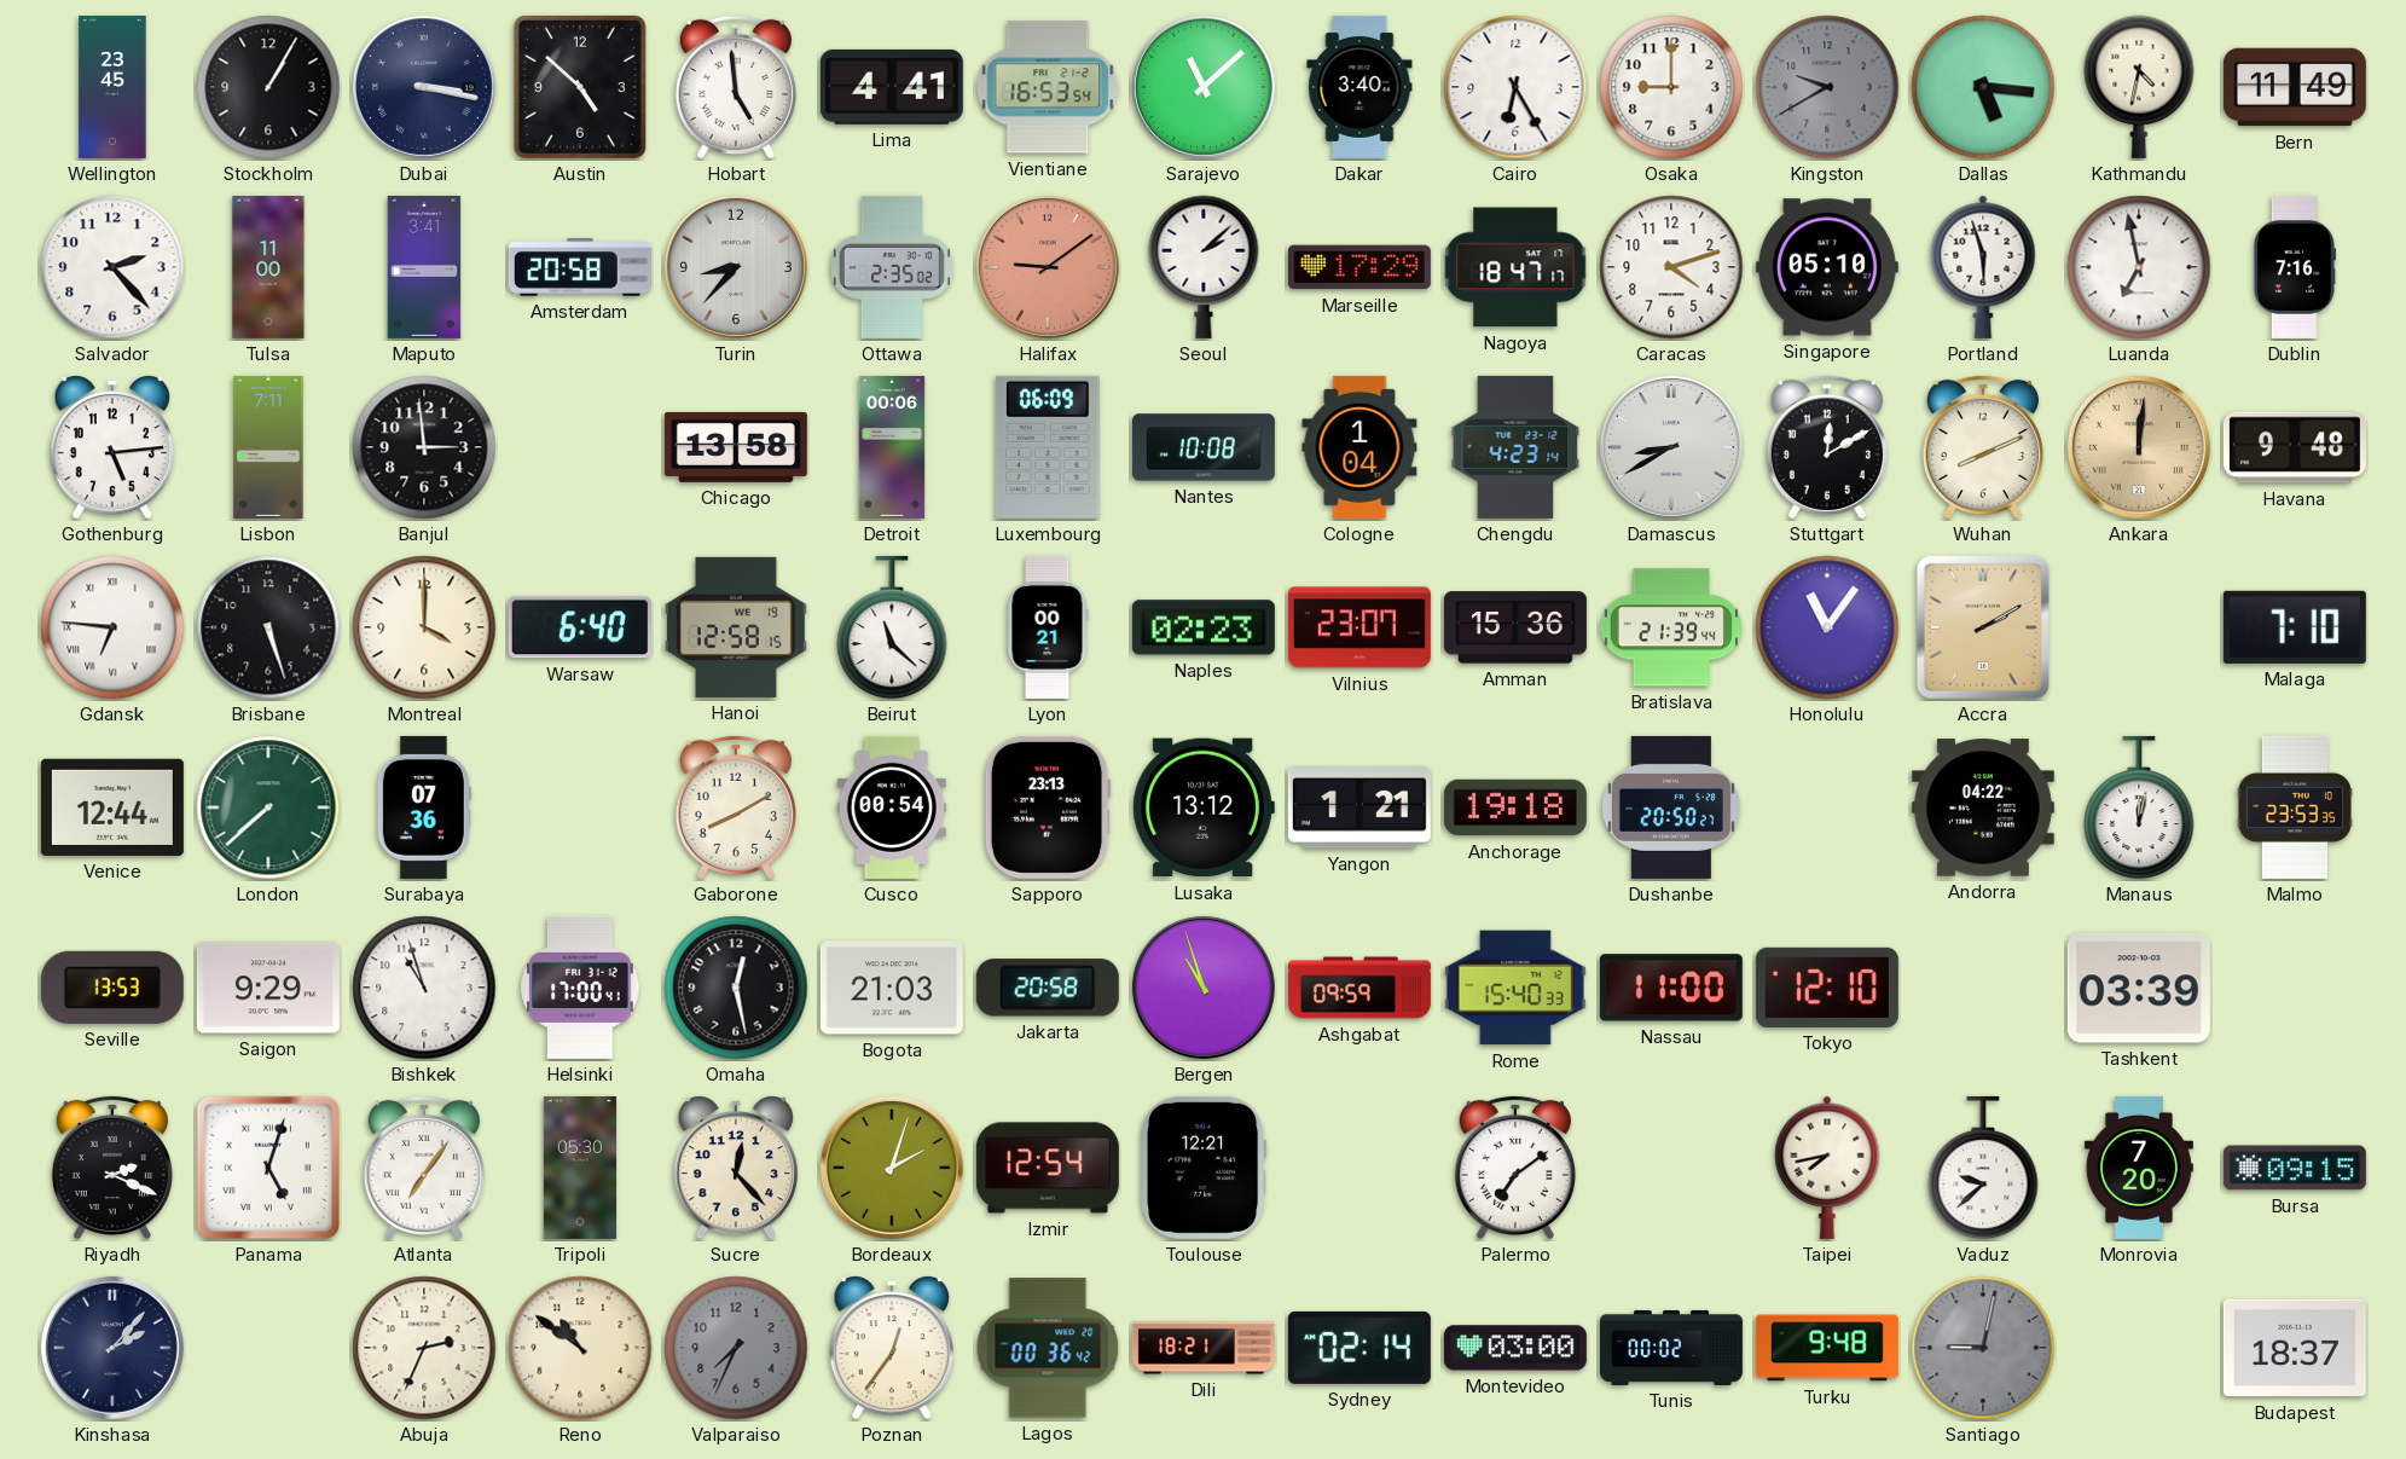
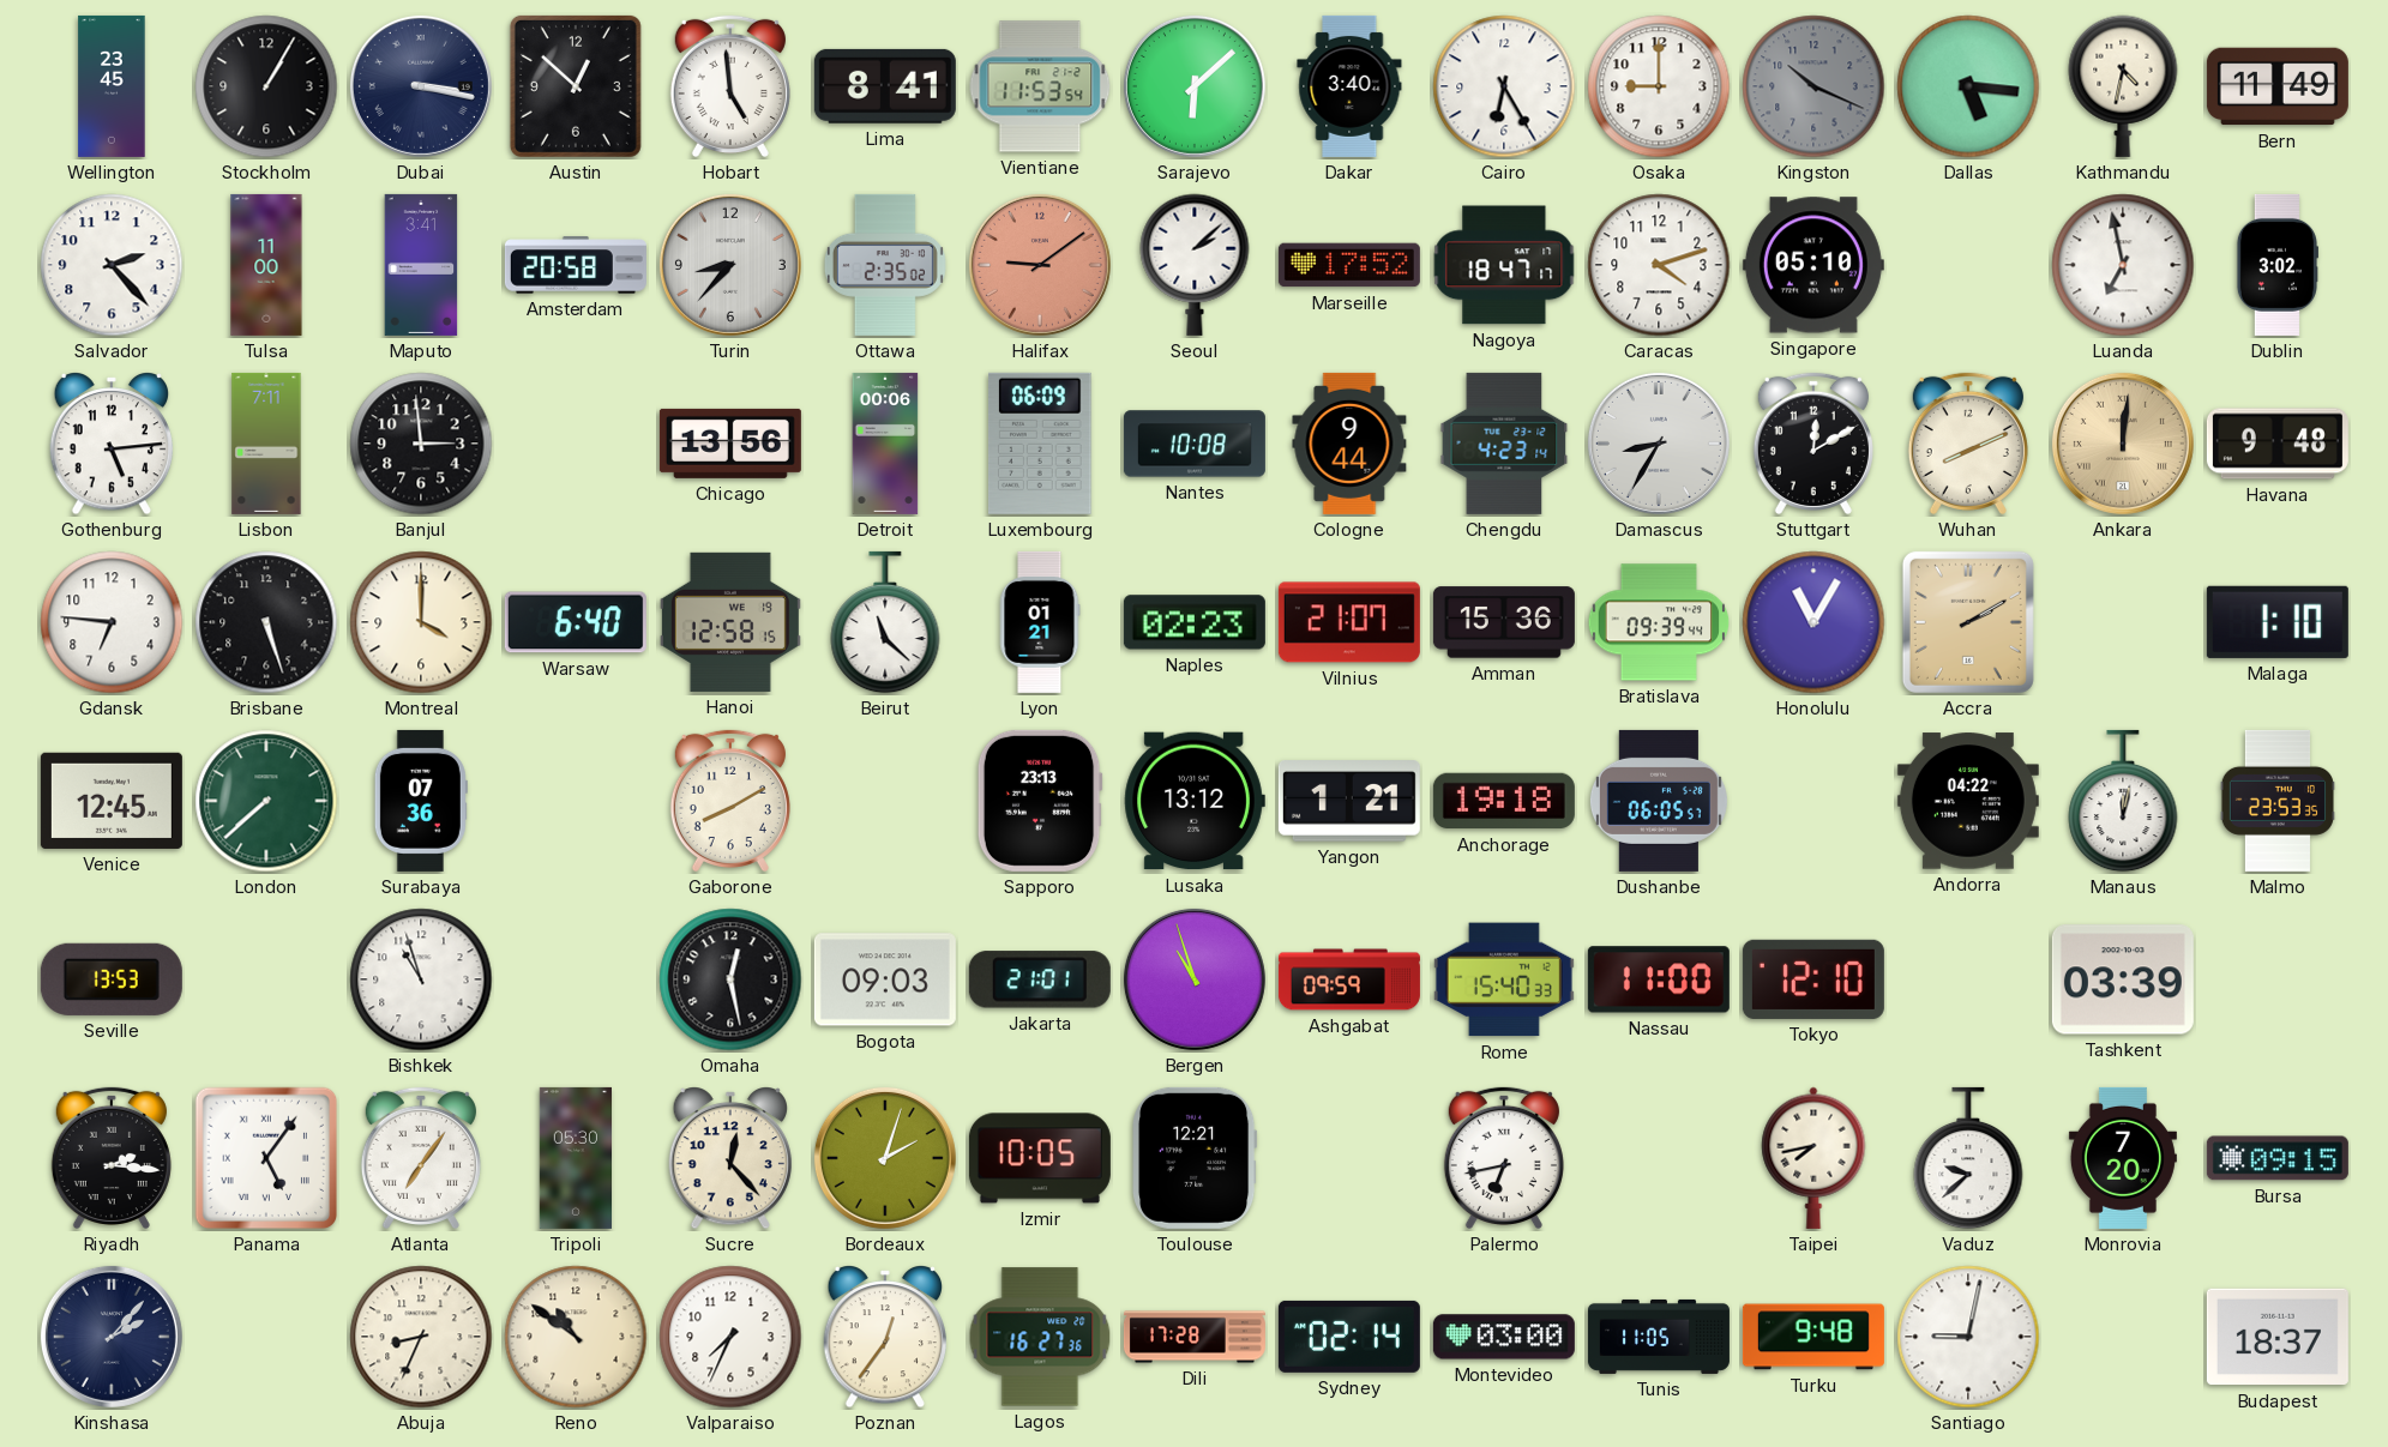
Austin: 4:52 -> 12:52
Lima: 4:41 -> 8:41
Vientiane: 16:53 -> 11:53
Sarajevo: 11:08 -> 6:08
Kingston: 9:40 -> 10:19
Marseille: 17:29 -> 17:52
Portland: 5:57 -> none
Dublin: 7:16 -> 3:02
Chicago: 13:58 -> 13:56
Cologne: 1:04 -> 9:44
Damascus: 8:40 -> 8:35
Gdansk numerals: Roman -> Arabic
Lyon: 00:21 -> 01:21
Vilnius: 23:07 -> 21:07
Bratislava: 21:39 -> 09:39
Honolulu: 11:06 -> 11:05
Malaga: 7:10 -> 1:10
Venice: 12:44 -> 12:45
Cusco: 00:54 -> none
Dushanbe: 20:50 -> 06:05
Saigon: 9:29 -> none
Helsinki: 17:00 -> none
Bogota: 21:03 -> 09:03
Jakarta: 20:58 -> 21:01
Riyadh: 2:19 -> 2:16
Panama: 5:03 -> 5:06
Izmir: 12:54 -> 10:05
Palermo: 7:09 -> 6:43
Abuja: 2:34 -> 8:34
Valparaiso dial: grey -> white
Lagos: 00:36 -> 16:27
Dili: 18:21 -> 17:28
Tunis: 00:02 -> 11:05
Santiago dial: grey -> white
